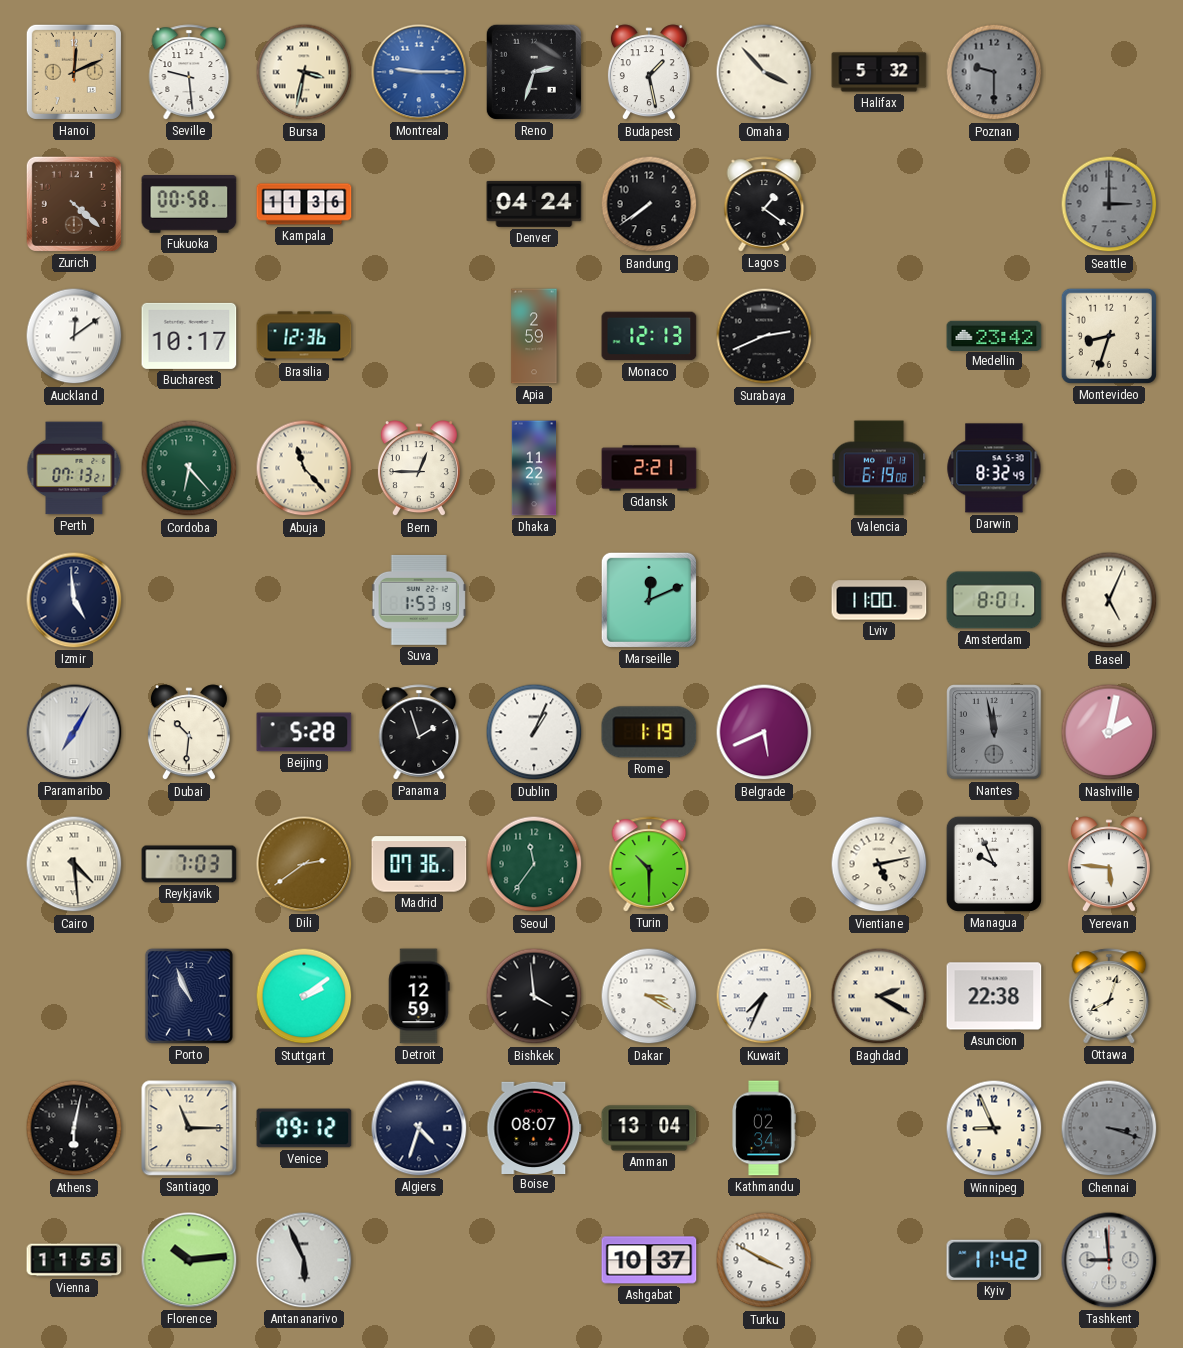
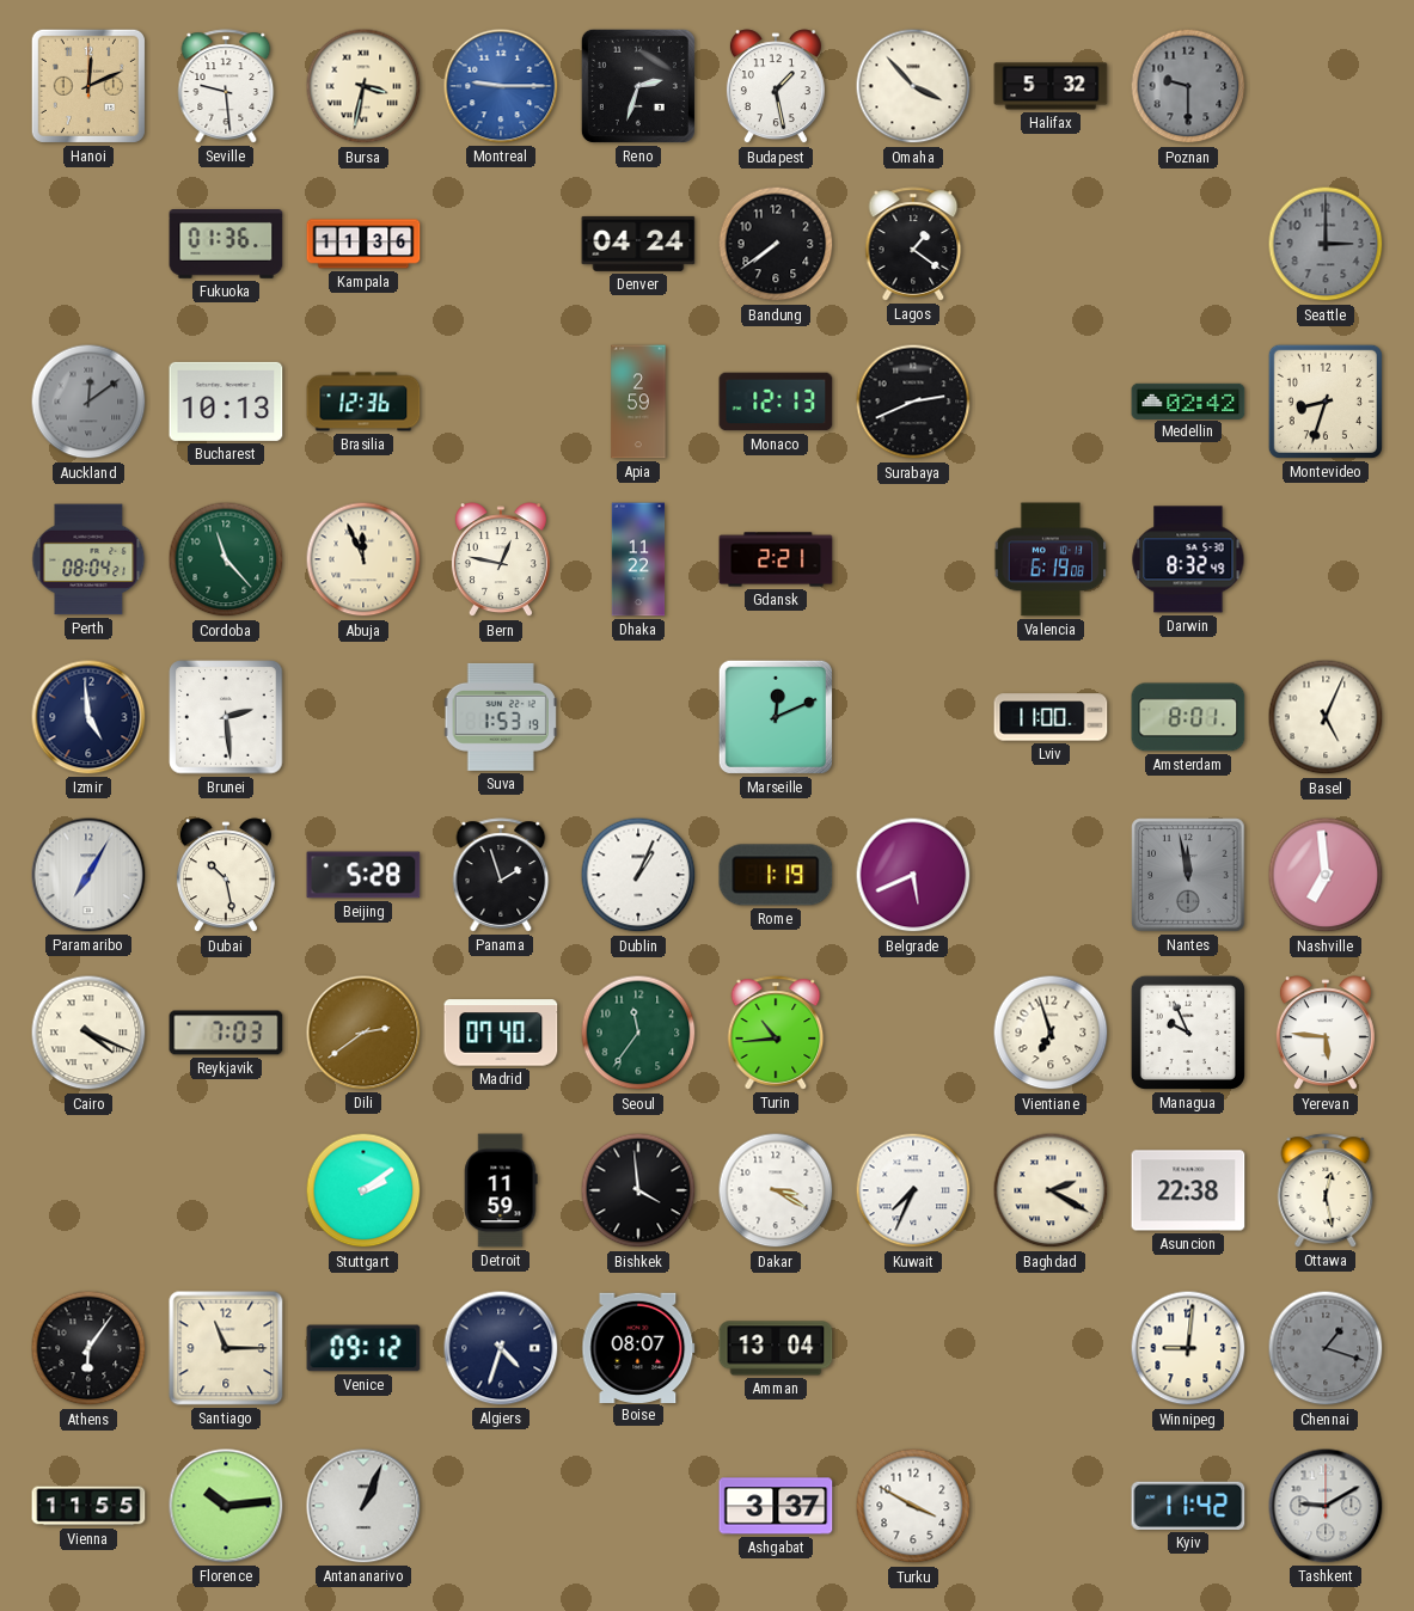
Zurich: 4:22 -> none
Fukuoka: 00:58 -> 01:36
Auckland dial: white -> grey
Bucharest: 10:17 -> 10:13
Medellin: 23:42 -> 02:42
Perth: 07:13 -> 08:04
Cordoba: 6:23 -> 11:23
Abuja: 11:23 -> 11:56
Bern: 12:45 -> 12:47
Brunei: none -> 2:29
Dubai: 10:31 -> 10:28
Nashville: 2:02 -> 6:59
Cairo: 4:29 -> 4:19
Madrid: 07:36 -> 07:40
Turin: 10:30 -> 10:44
Vientiane: 5:13 -> 6:57
Porto: 10:56 -> none
Detroit: 12:59 -> 11:59
Ottawa: 8:03 -> 12:28
Athens: 6:02 -> 6:06
Kathmandu: 02:34 -> none
Winnipeg: 8:56 -> 9:01
Chennai: 3:18 -> 1:18
Antananarivo: 5:56 -> 1:04
Ashgabat: 10:37 -> 3:37
Tashkent: 8:59 -> 9:10
